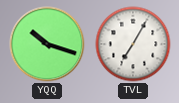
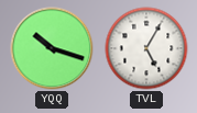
TVL: 7:05 -> 5:05
